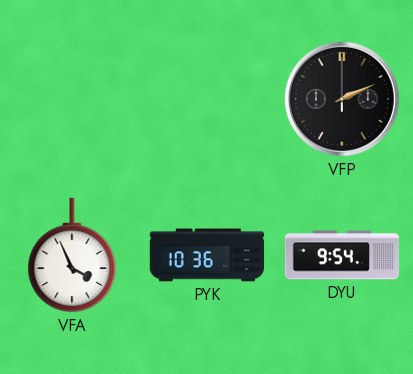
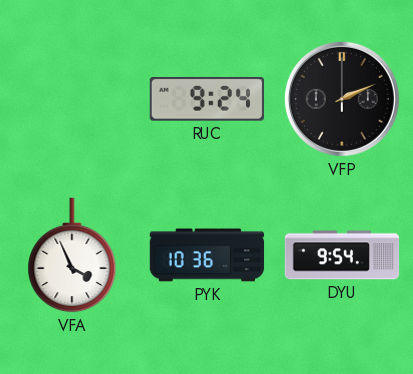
RUC: none -> 9:24
